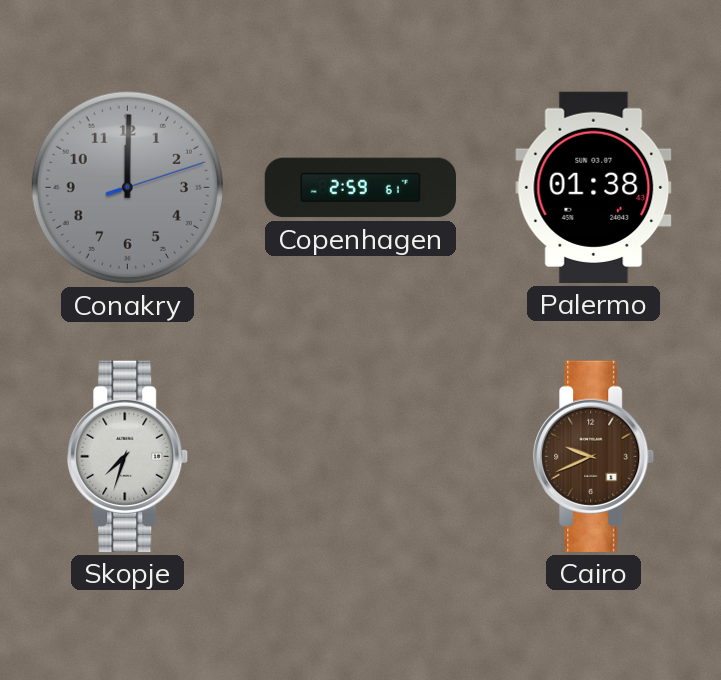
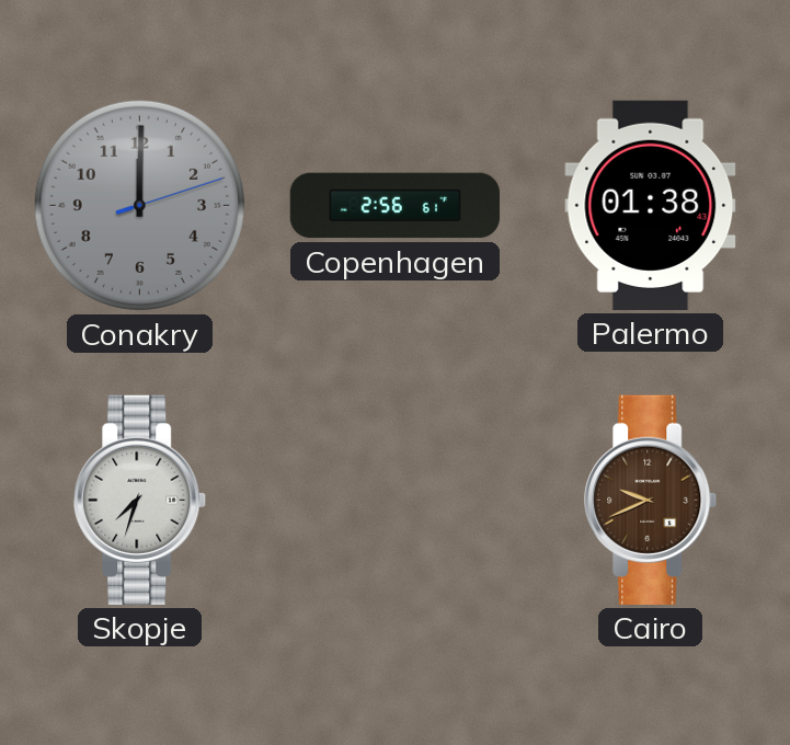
Copenhagen: 2:59 -> 2:56
